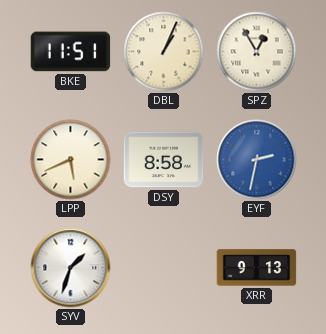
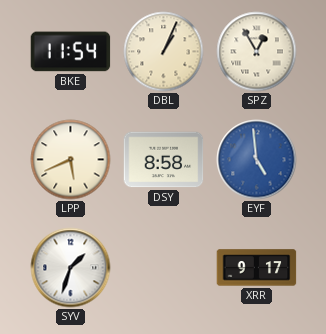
BKE: 11:51 -> 11:54
EYF: 2:32 -> 4:59
XRR: 9:13 -> 9:17
